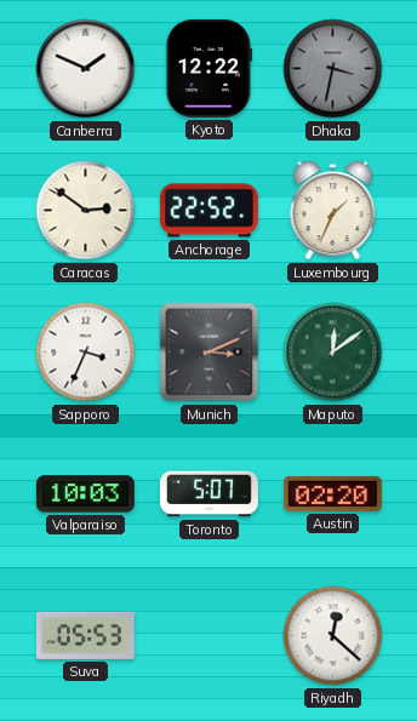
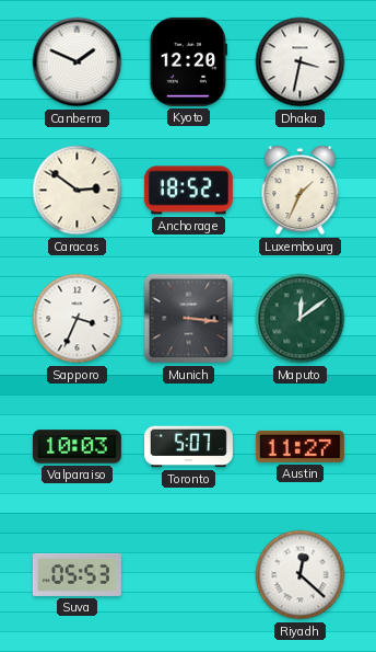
Kyoto: 12:22 -> 12:20
Dhaka dial: grey -> white
Anchorage: 22:52 -> 18:52
Munich: 3:11 -> 3:16
Austin: 02:20 -> 11:27
